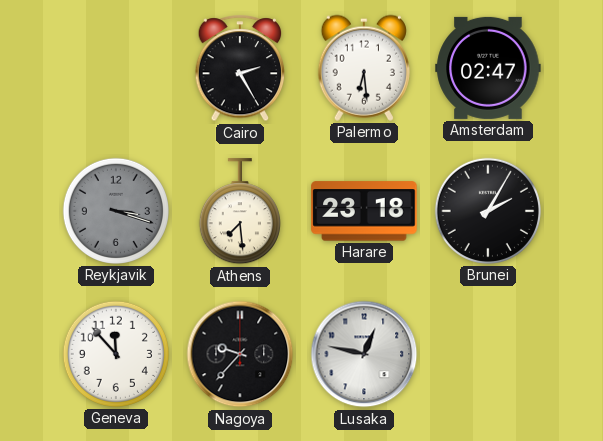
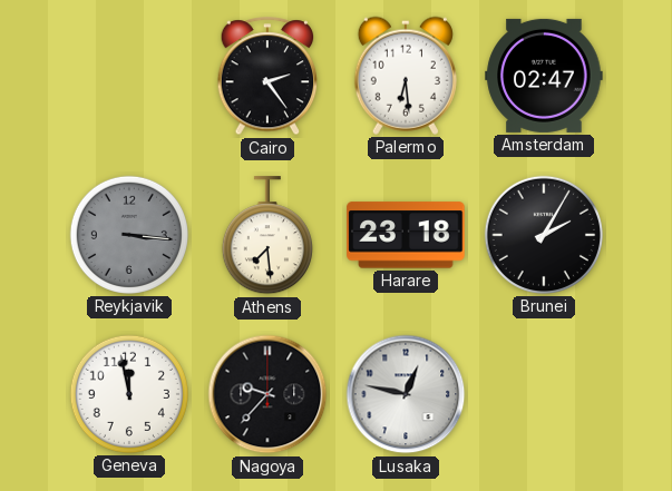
Cairo: 2:25 -> 2:24
Reykjavik: 3:18 -> 3:16
Geneva: 11:53 -> 11:58
